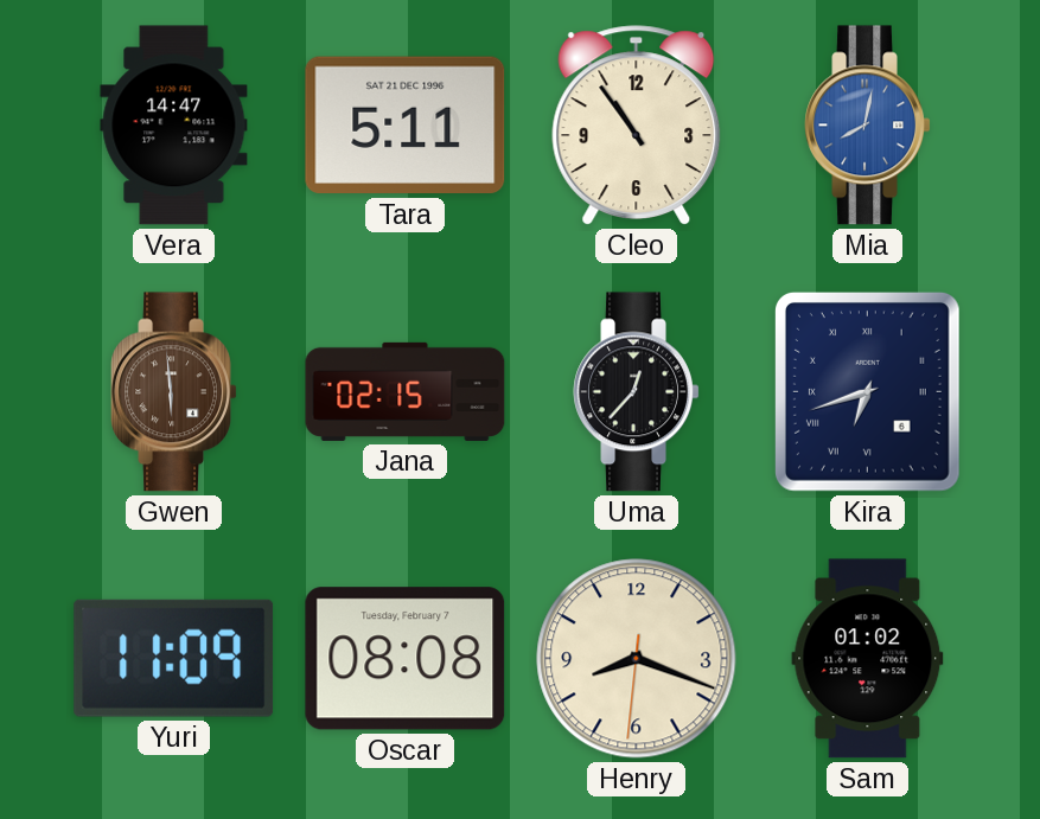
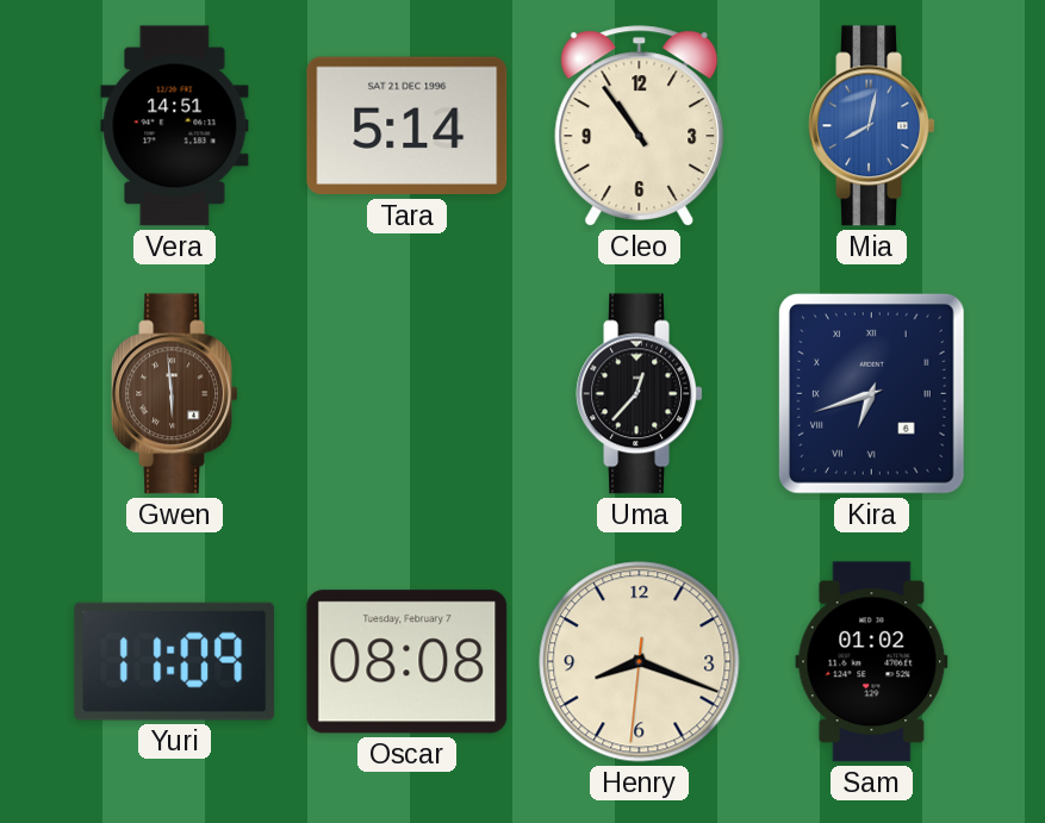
Vera: 14:47 -> 14:51
Tara: 5:11 -> 5:14
Jana: 02:15 -> none
